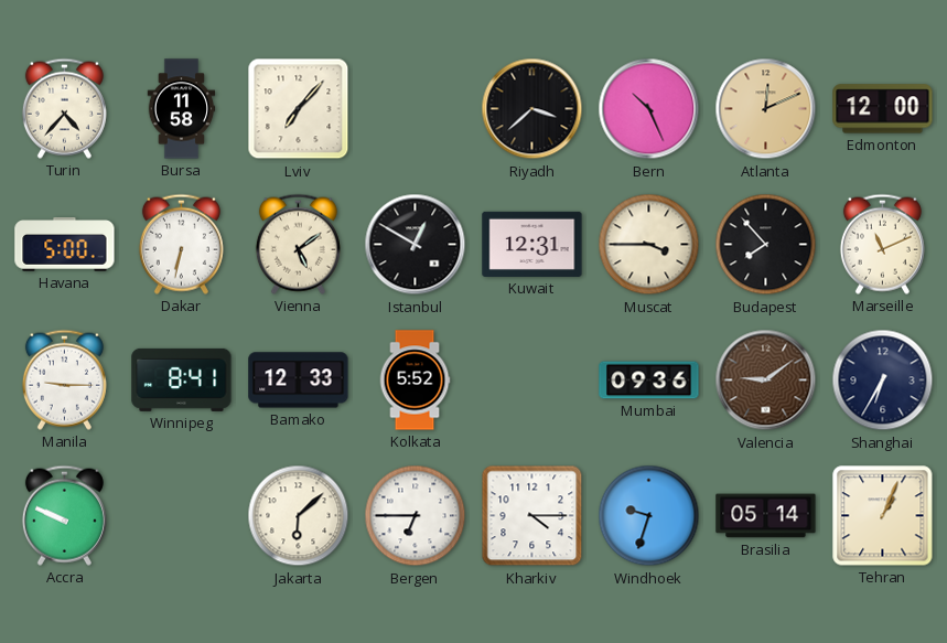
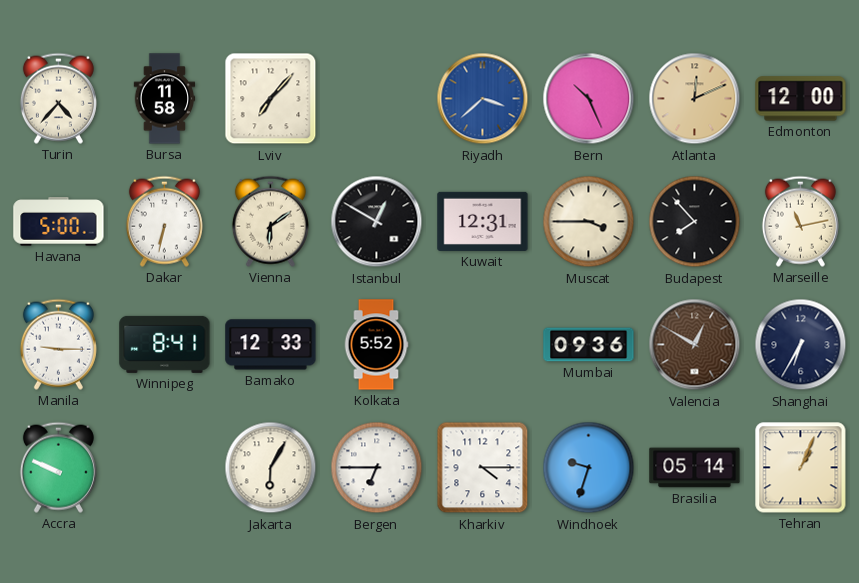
Riyadh dial: black -> blue
Vienna: 5:09 -> 6:09
Marseille: 11:11 -> 11:13
Valencia: 9:09 -> 12:50
Jakarta: 6:08 -> 6:05
